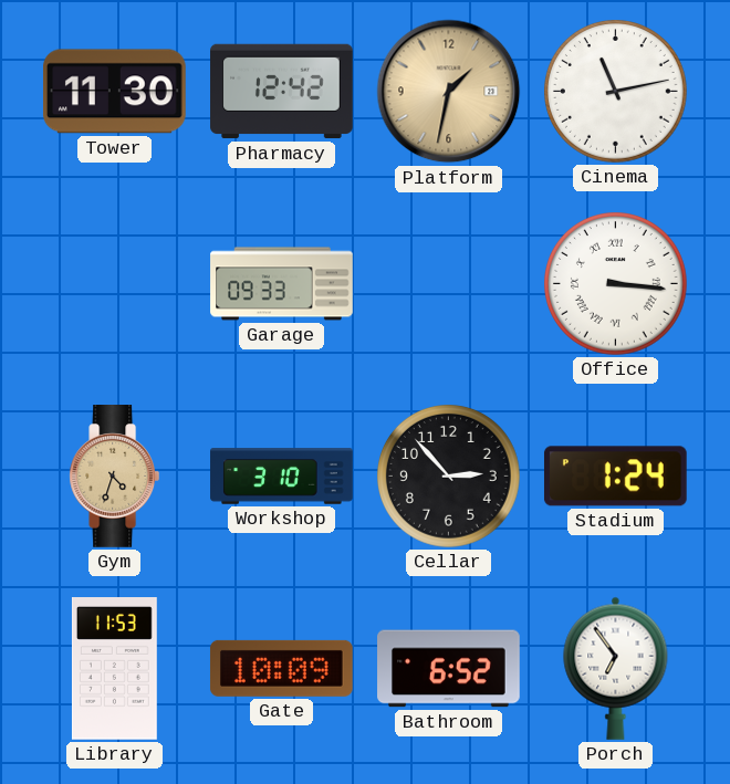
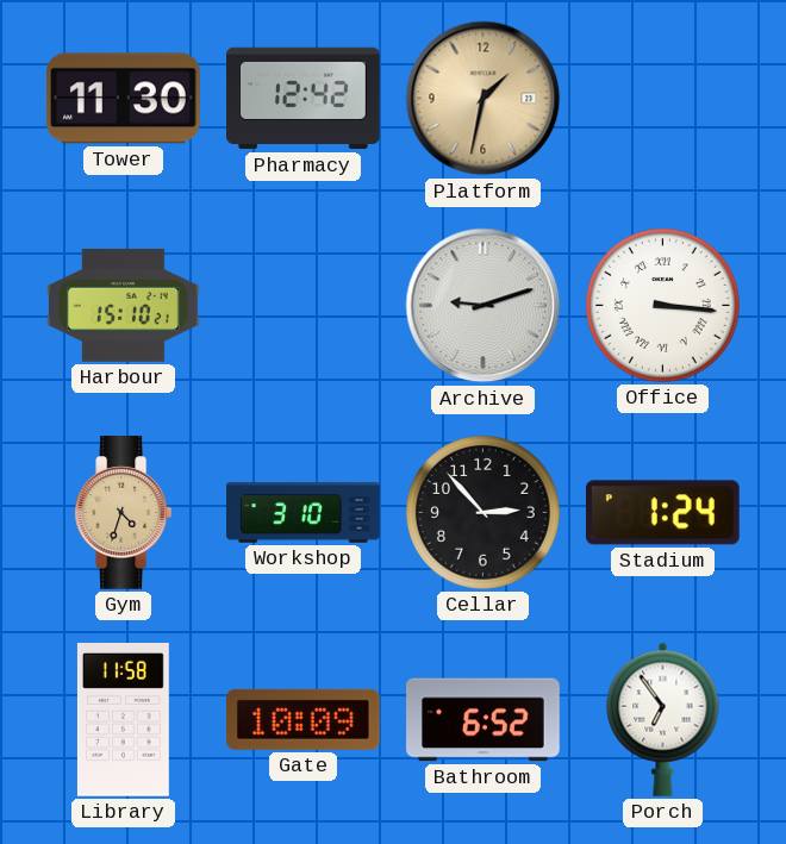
Cinema: 11:13 -> none
Harbour: none -> 15:10
Garage: 09:33 -> none
Archive: none -> 9:12
Library: 11:53 -> 11:58
